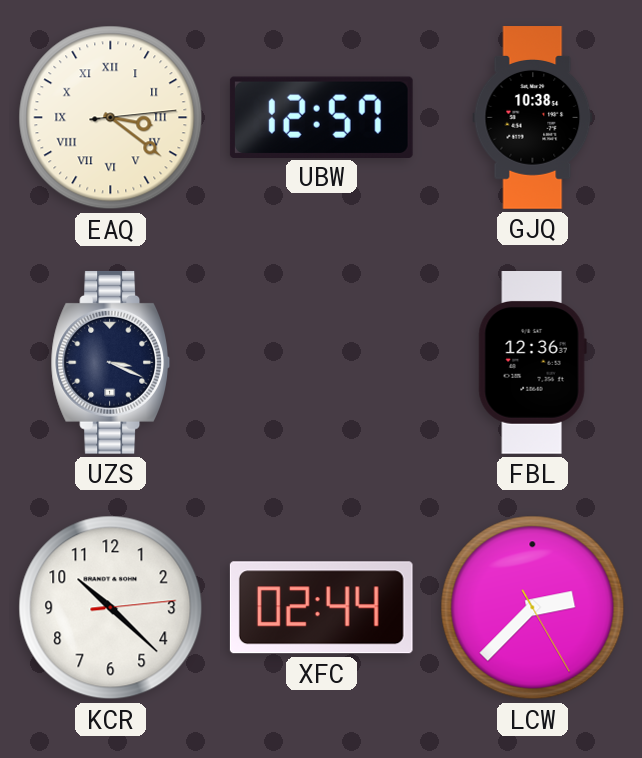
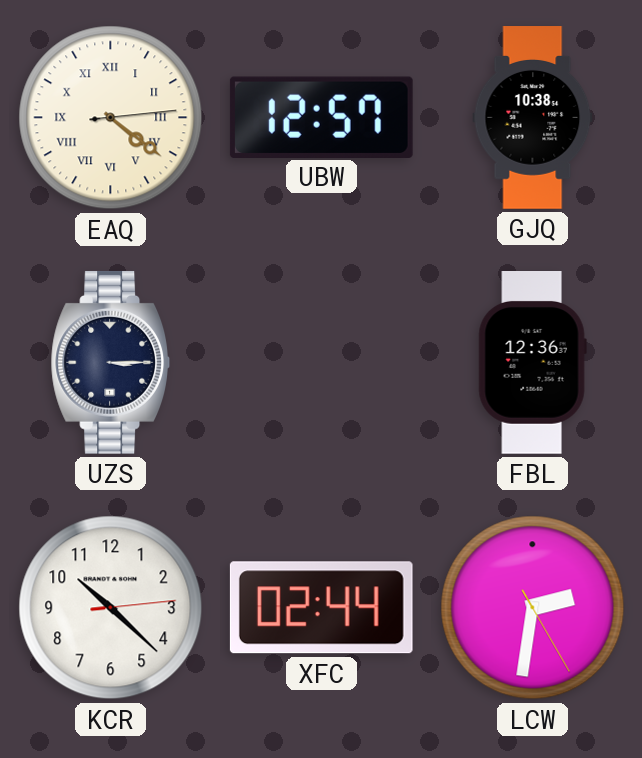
EAQ: 3:21 -> 4:21
UZS: 3:19 -> 3:15
LCW: 2:37 -> 2:31
